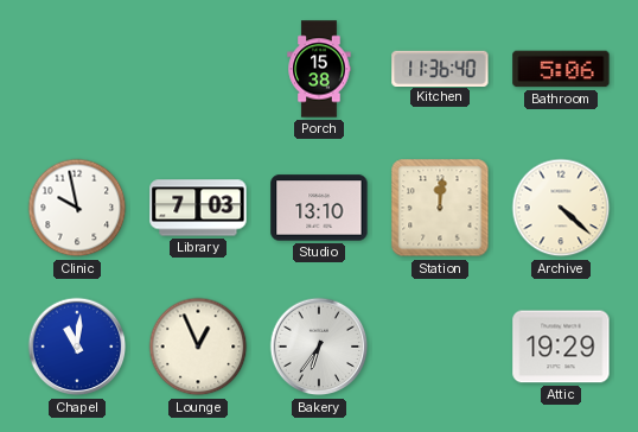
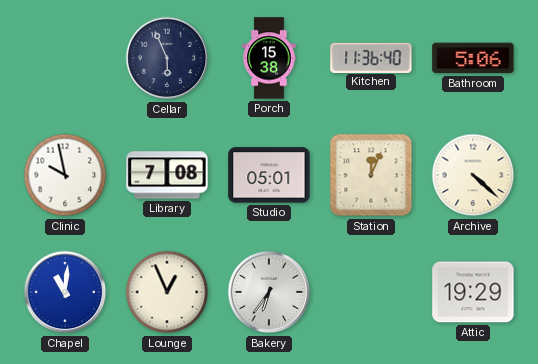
Cellar: none -> 5:56
Library: 7:03 -> 7:08
Studio: 13:10 -> 05:01
Station: 12:01 -> 12:04
